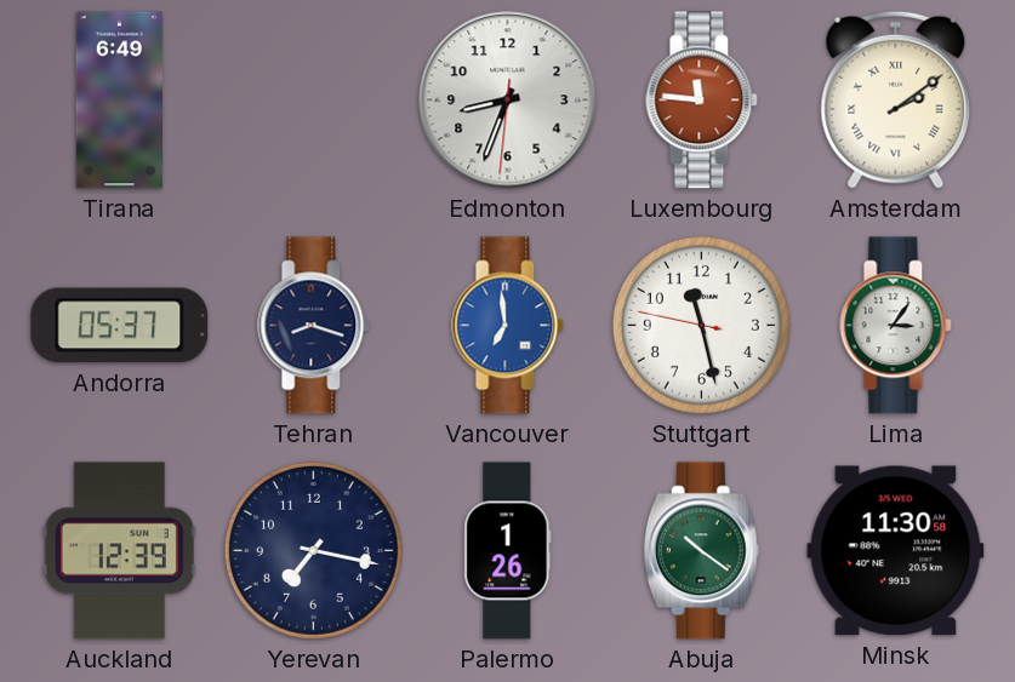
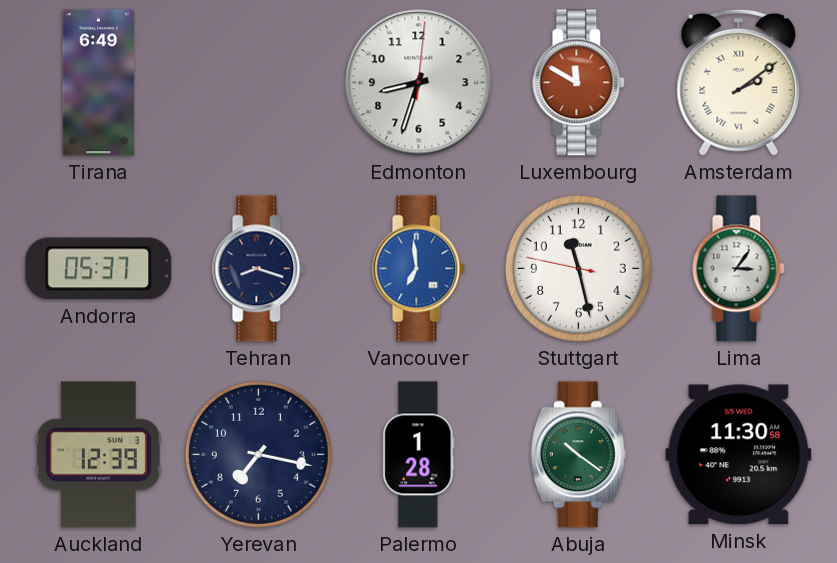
Edmonton: 8:33:31 -> 8:33:01
Luxembourg: 11:46 -> 11:50
Palermo: 1:26 -> 1:28
